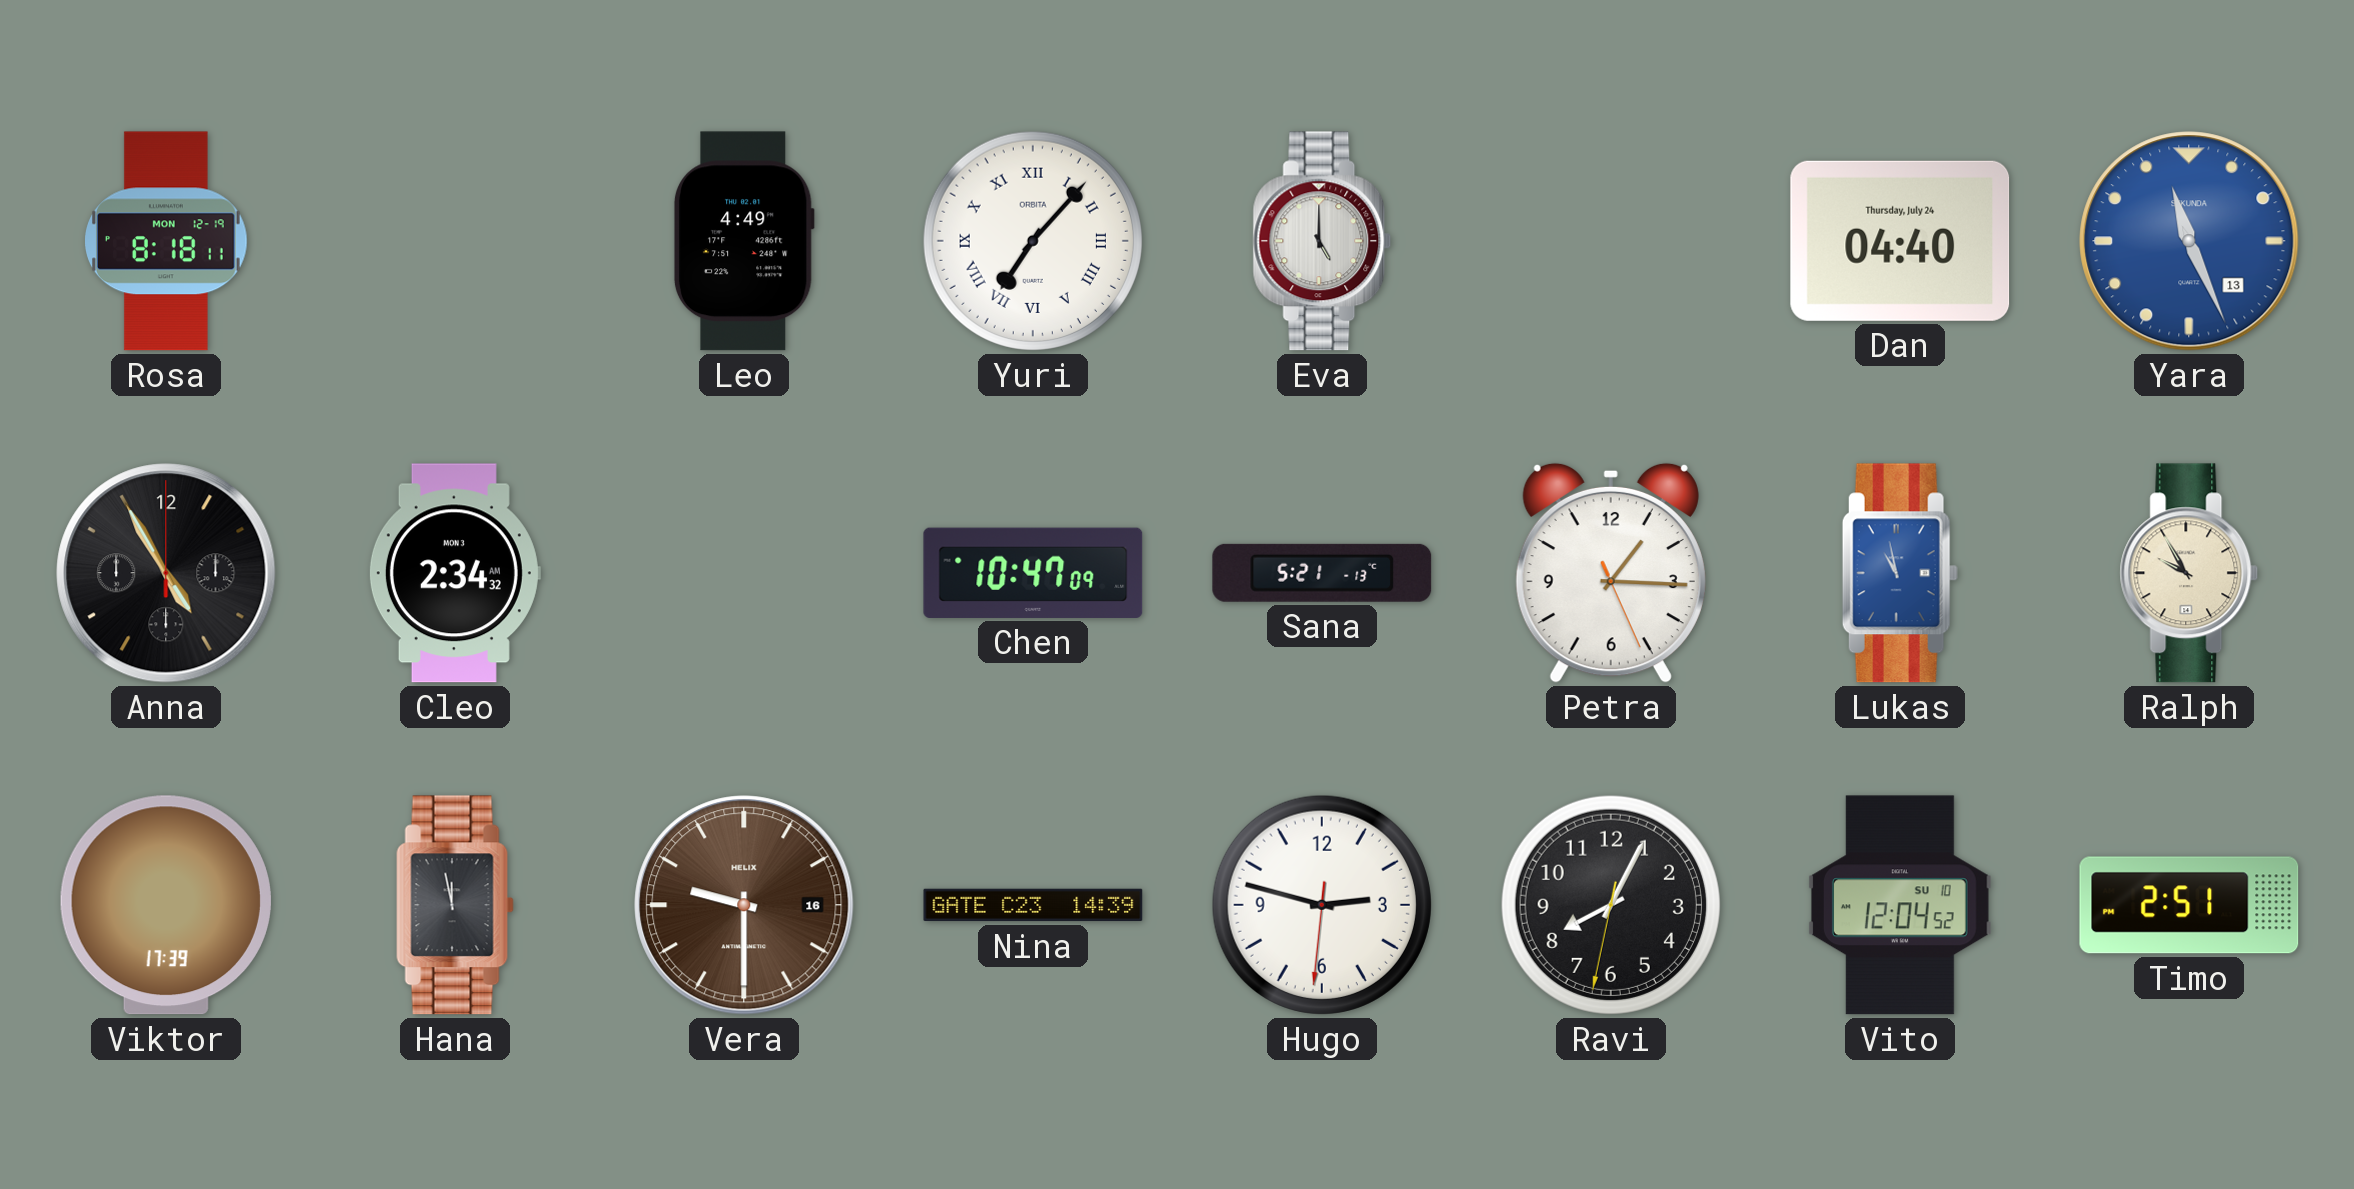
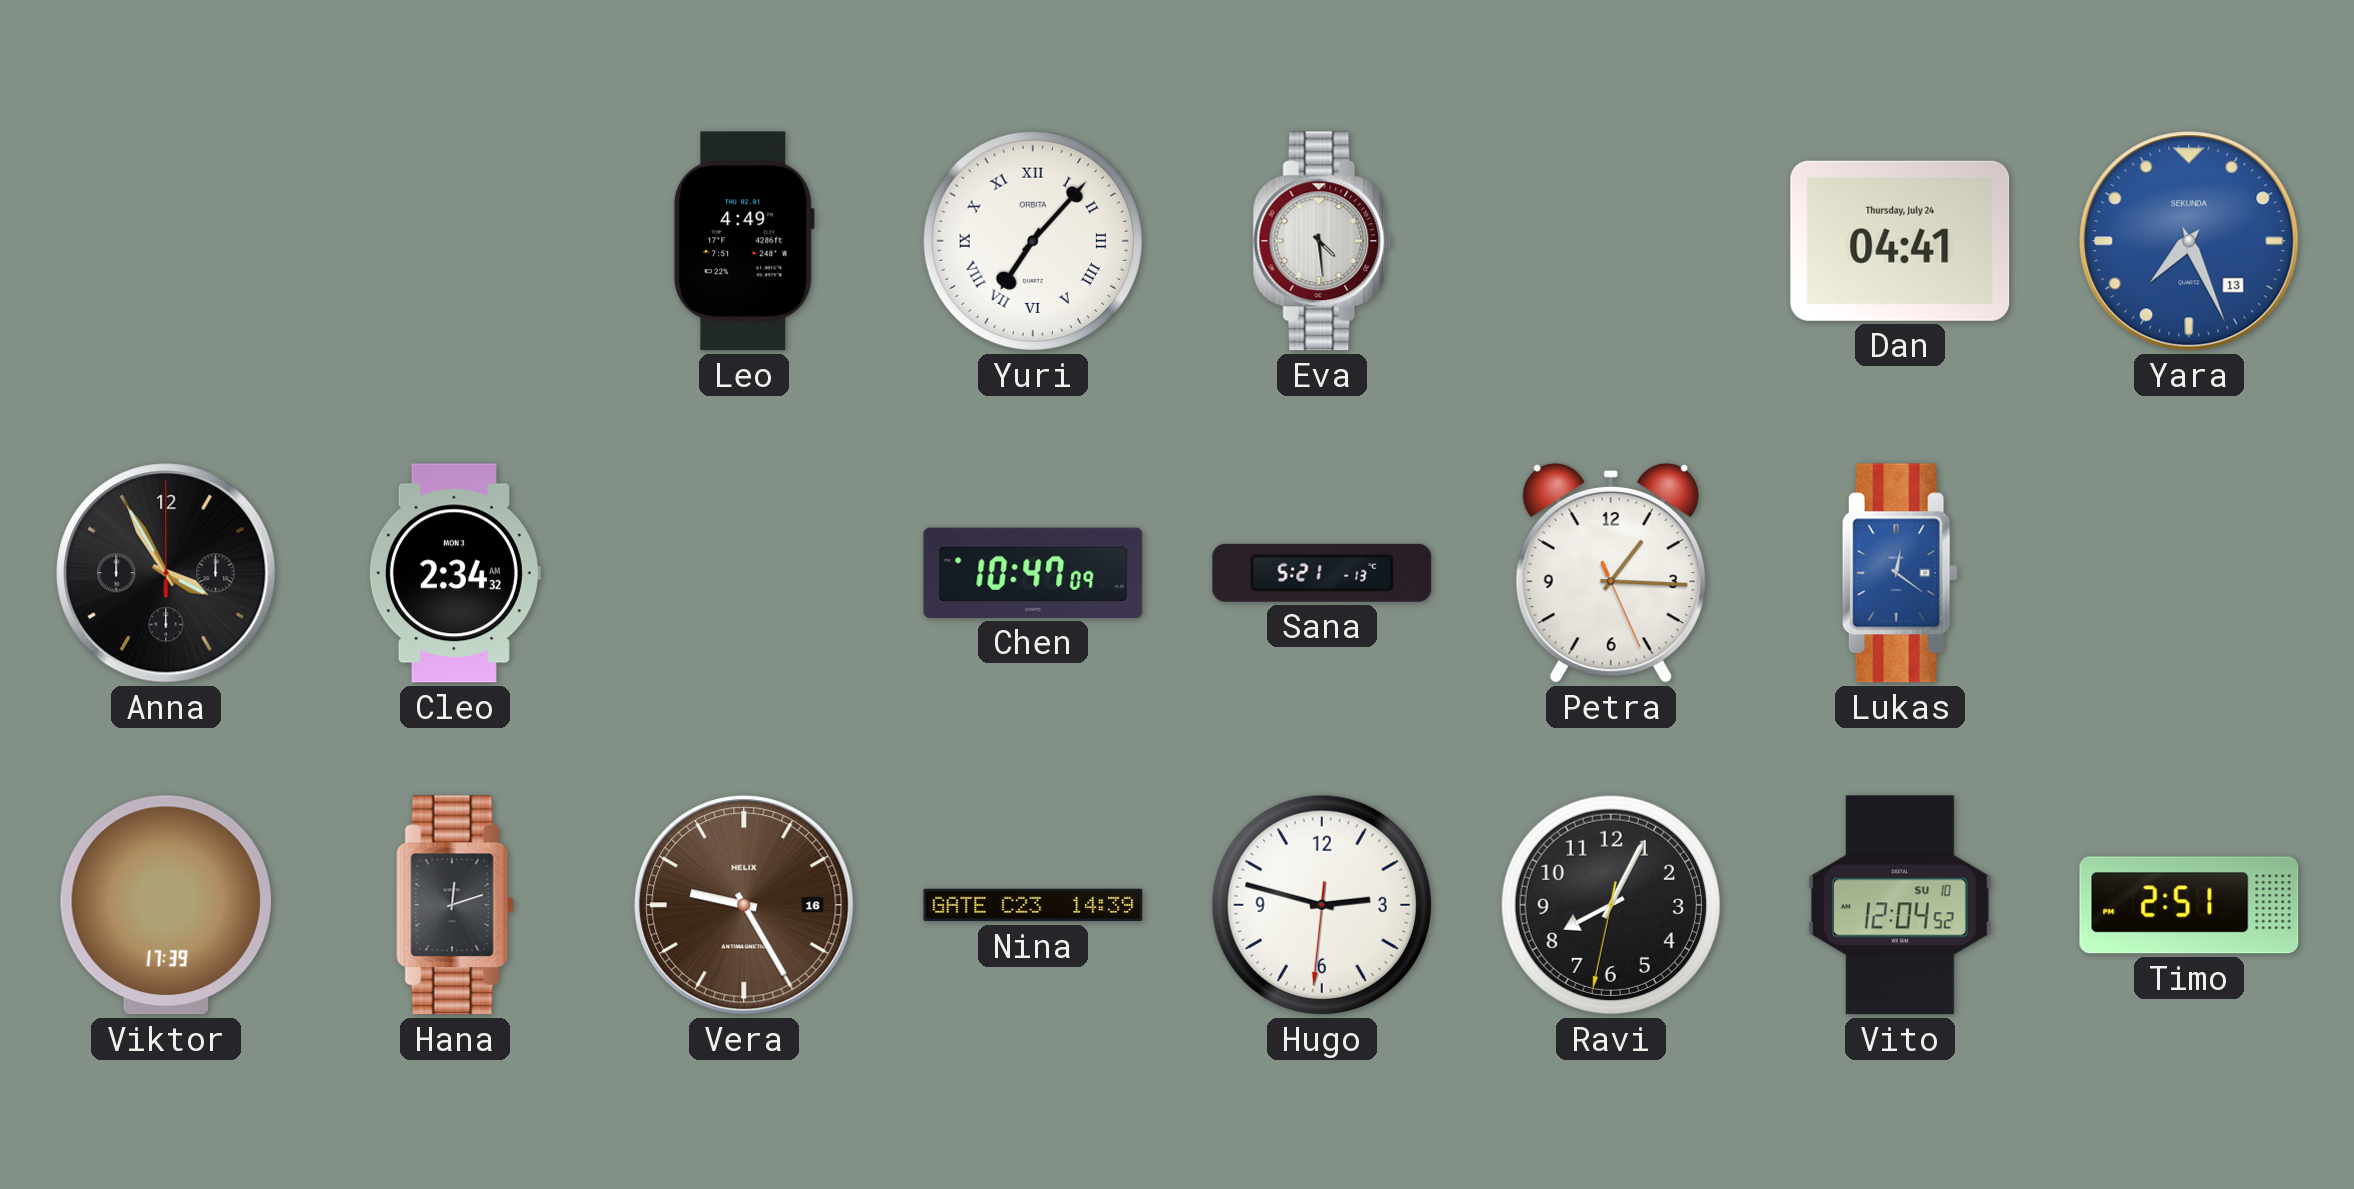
Rosa: 8:18 -> none
Eva: 5:00 -> 4:29
Dan: 04:40 -> 04:41
Yara: 11:26 -> 7:26
Anna: 4:55 -> 3:55
Lukas: 10:58 -> 12:21
Ralph: 9:55 -> none
Hana: 11:58 -> 12:12
Vera: 9:30 -> 9:25
